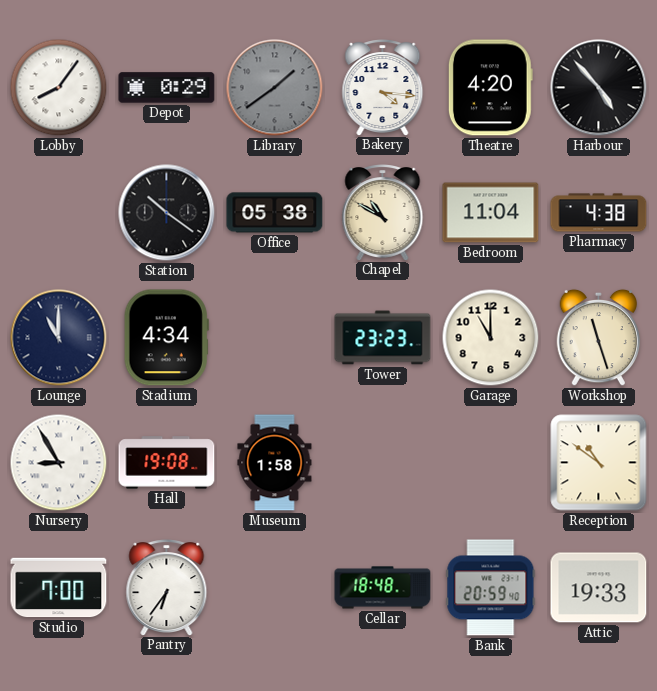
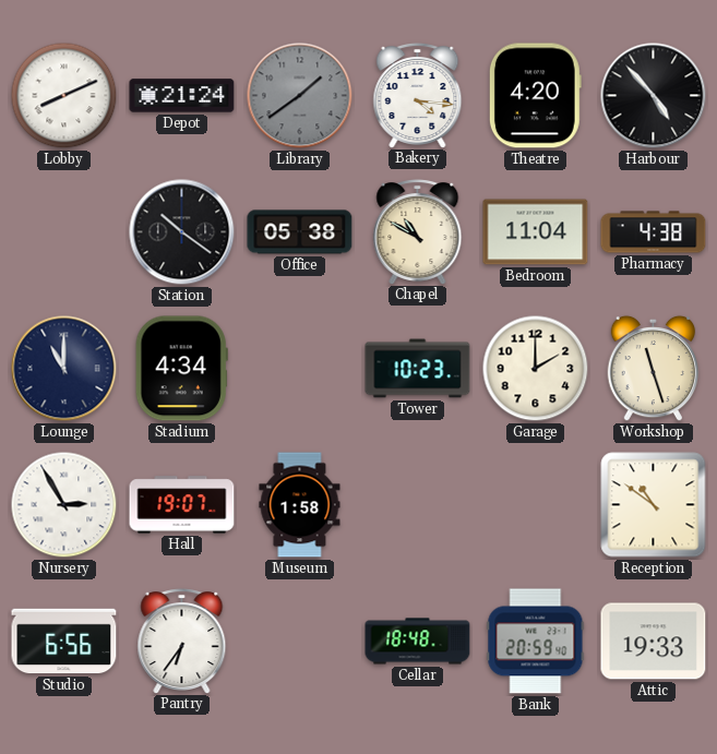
Lobby: 8:06 -> 8:11
Depot: 0:29 -> 21:24
Tower: 23:23 -> 10:23
Garage: 11:00 -> 2:00
Nursery: 8:55 -> 2:55
Hall: 19:08 -> 19:07
Studio: 7:00 -> 6:56
